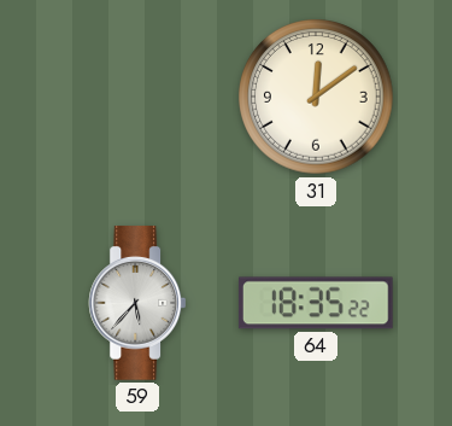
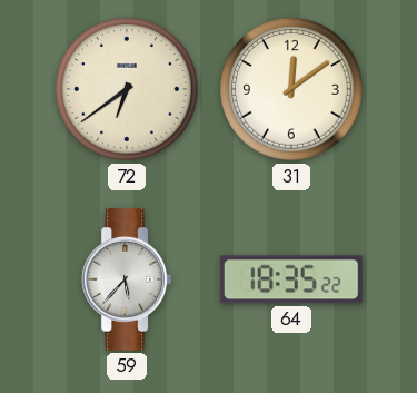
72: none -> 6:39
